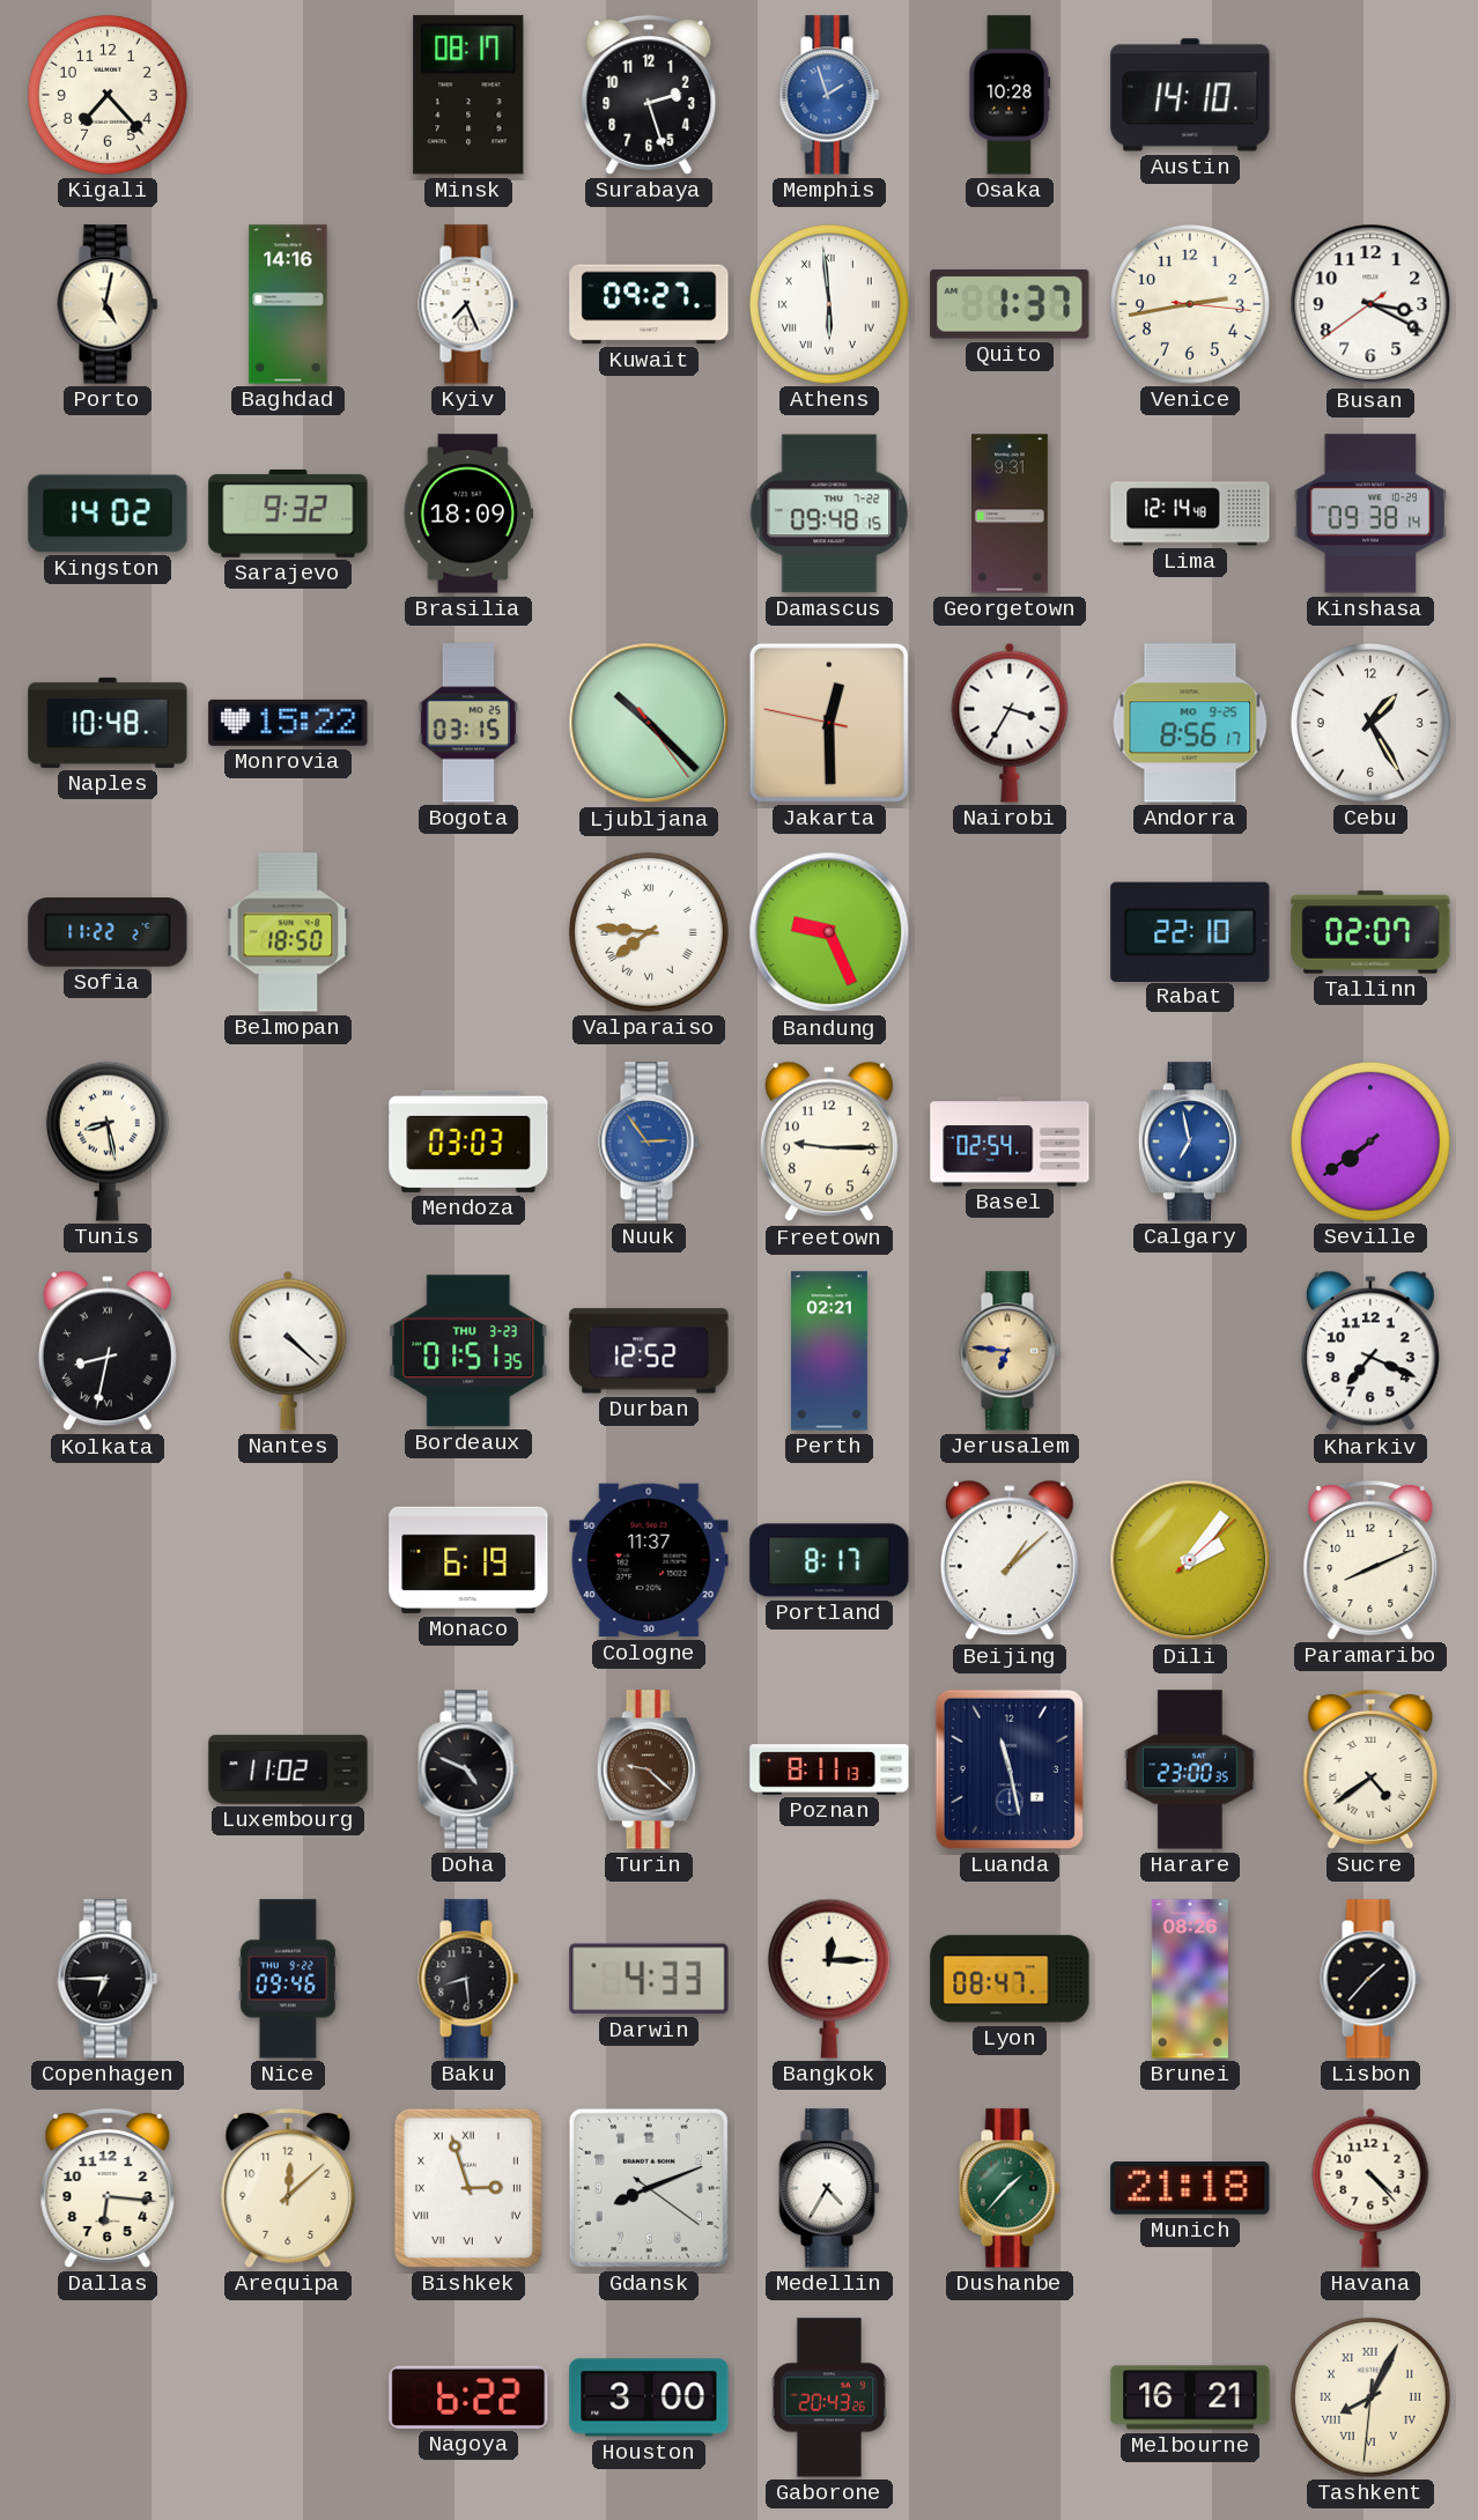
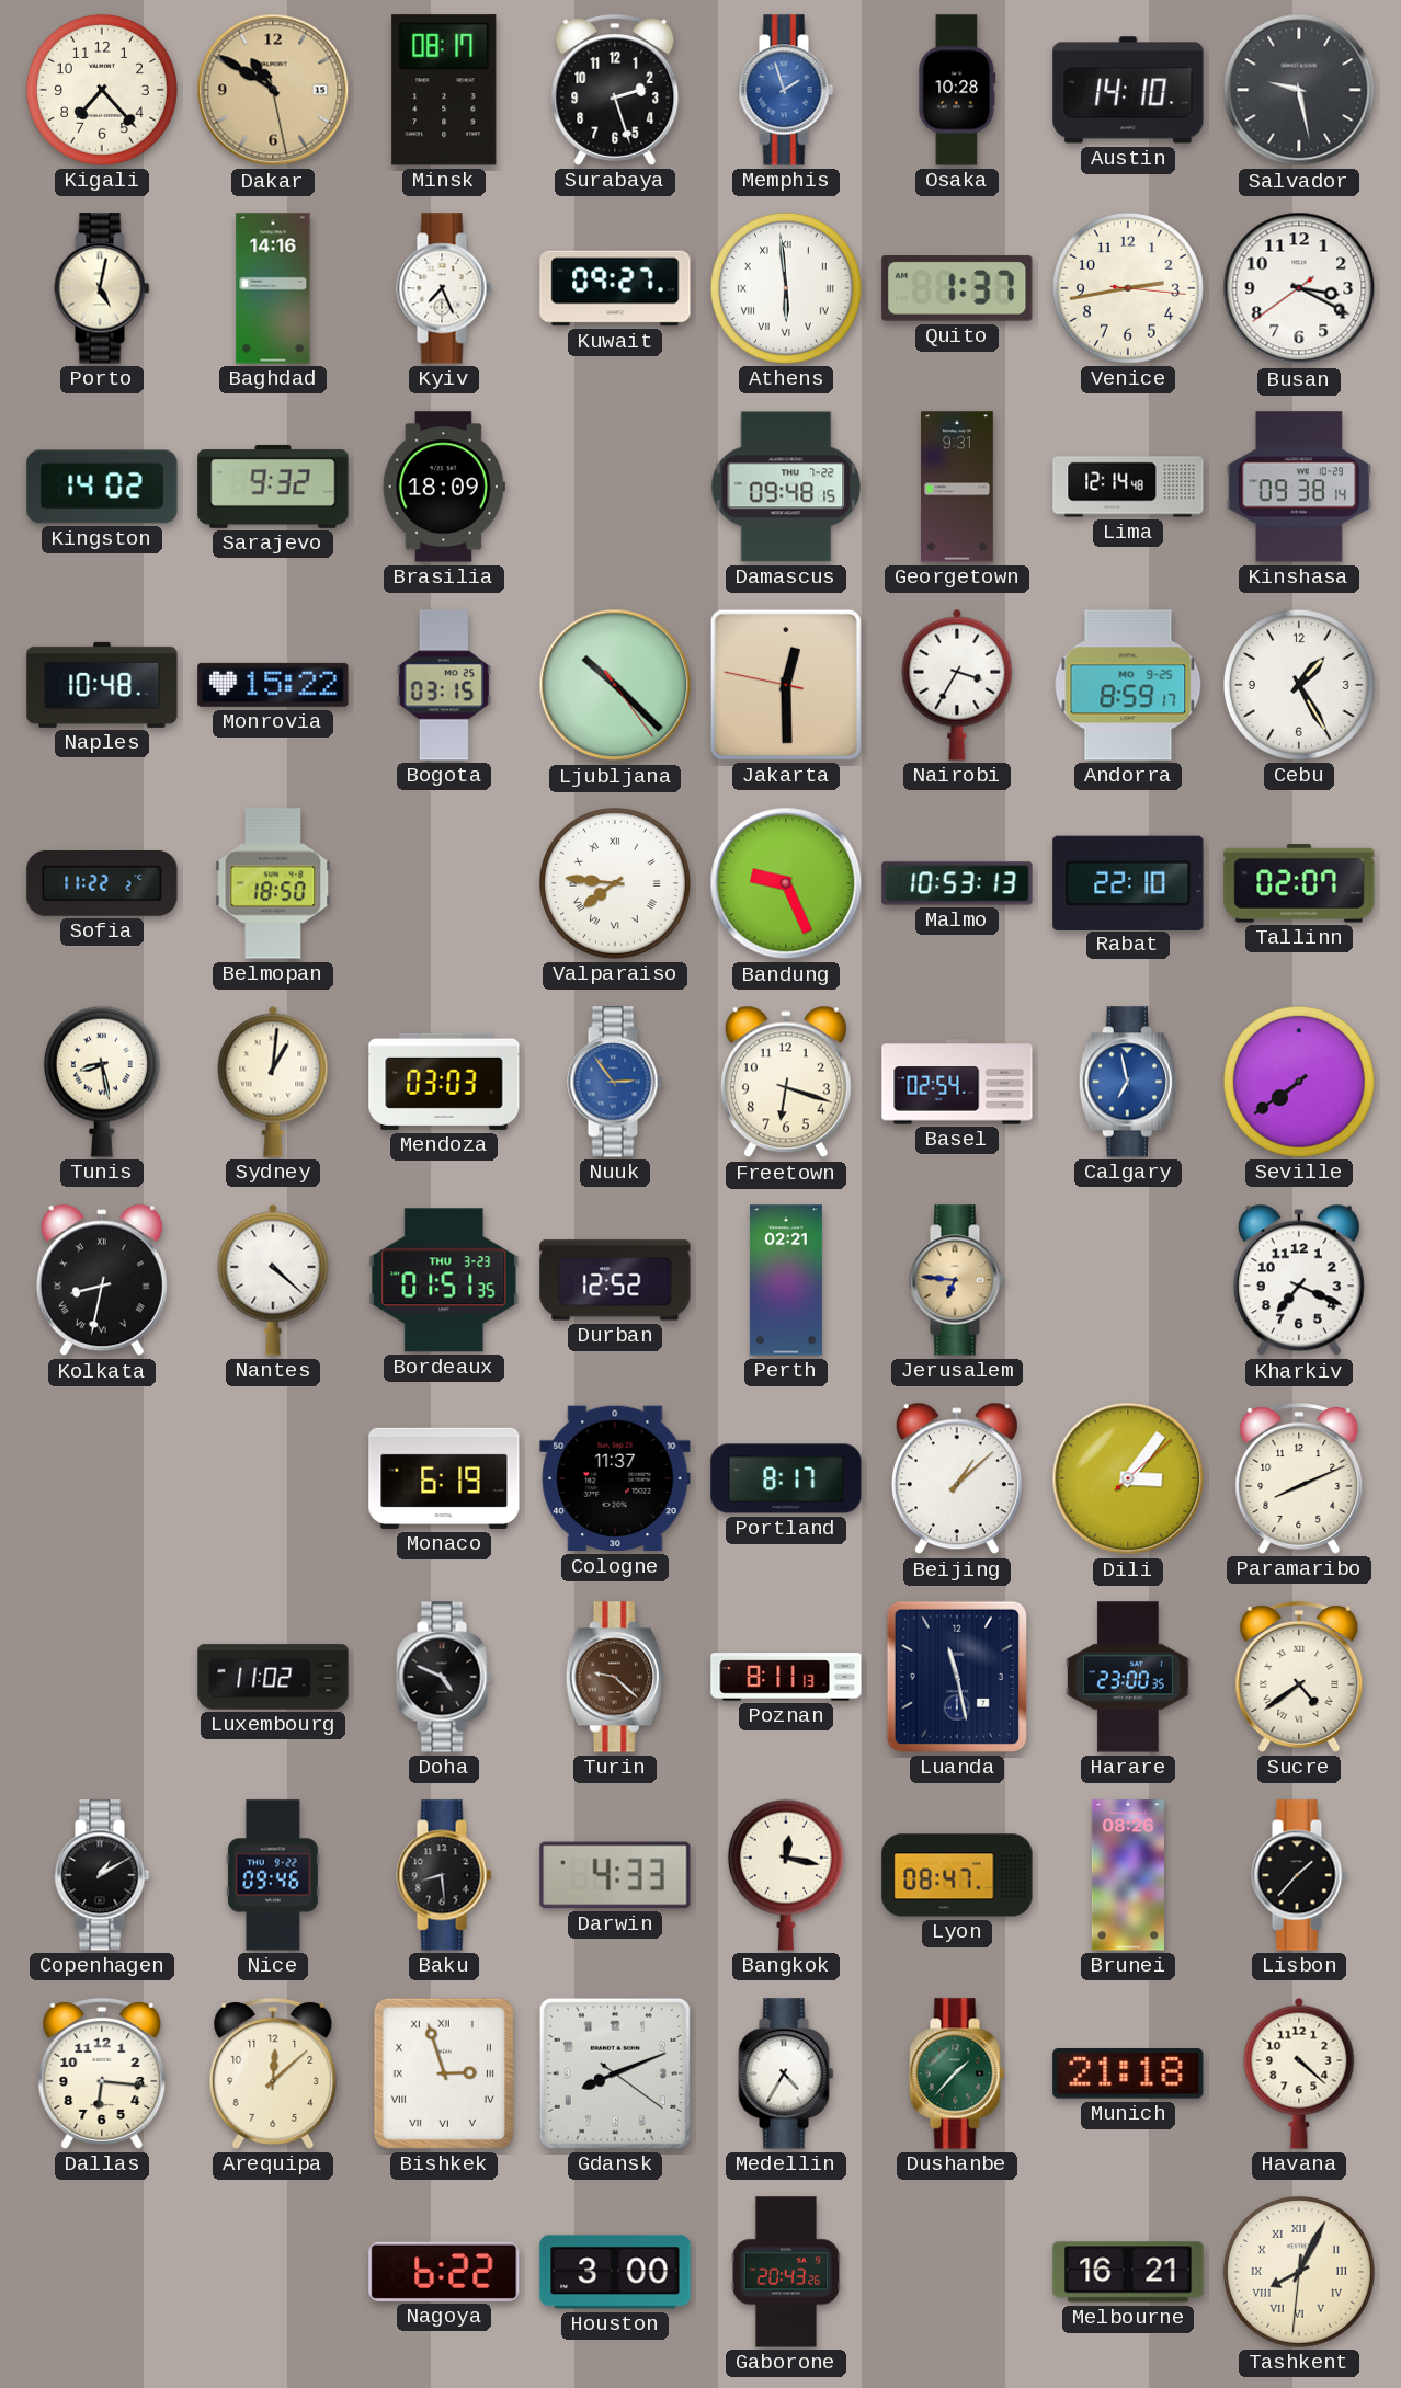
Dakar: none -> 10:50
Salvador: none -> 9:28
Andorra: 8:56 -> 8:59
Malmo: none -> 10:53
Sydney: none -> 1:01
Freetown: 9:15 -> 6:18
Dili: 2:06 -> 3:06
Copenhagen: 6:45 -> 1:10
Bangkok: 12:15 -> 12:17
Havana: 4:23 -> 4:22
